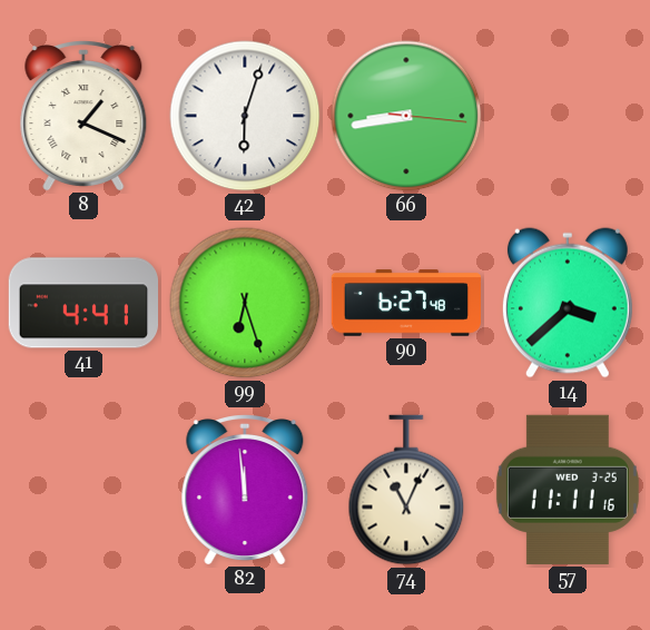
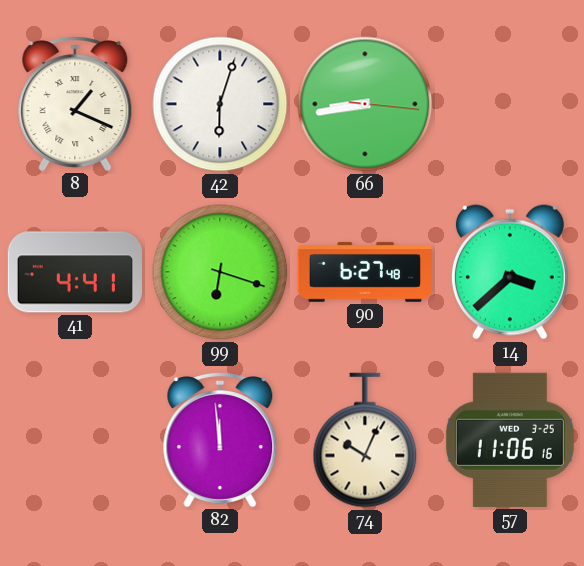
99: 6:27 -> 6:18
74: 11:04 -> 10:04
57: 11:11 -> 11:06
